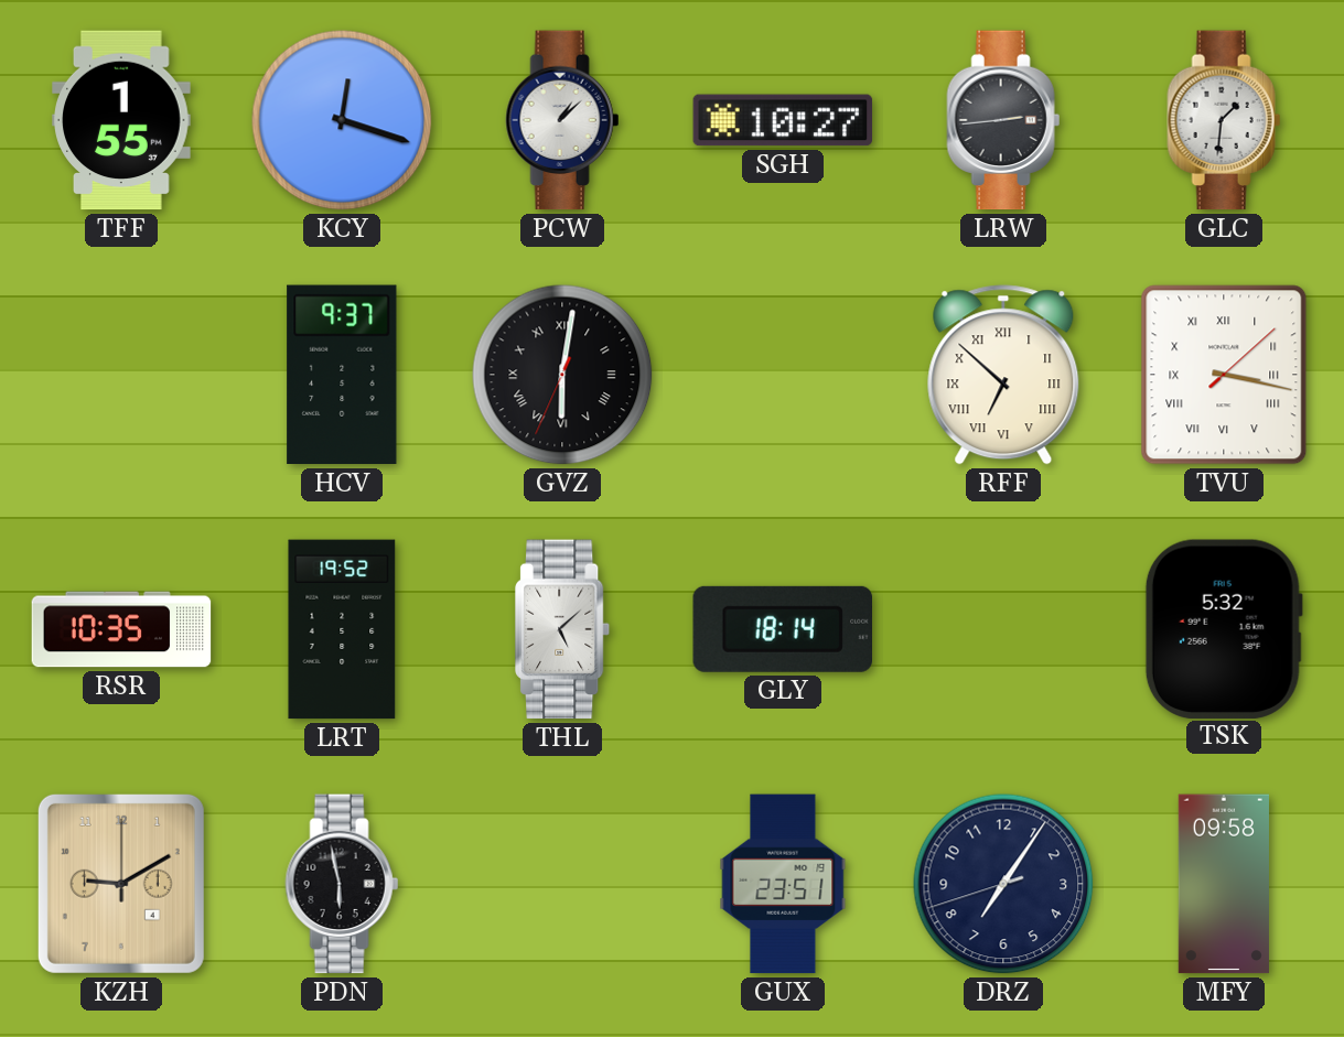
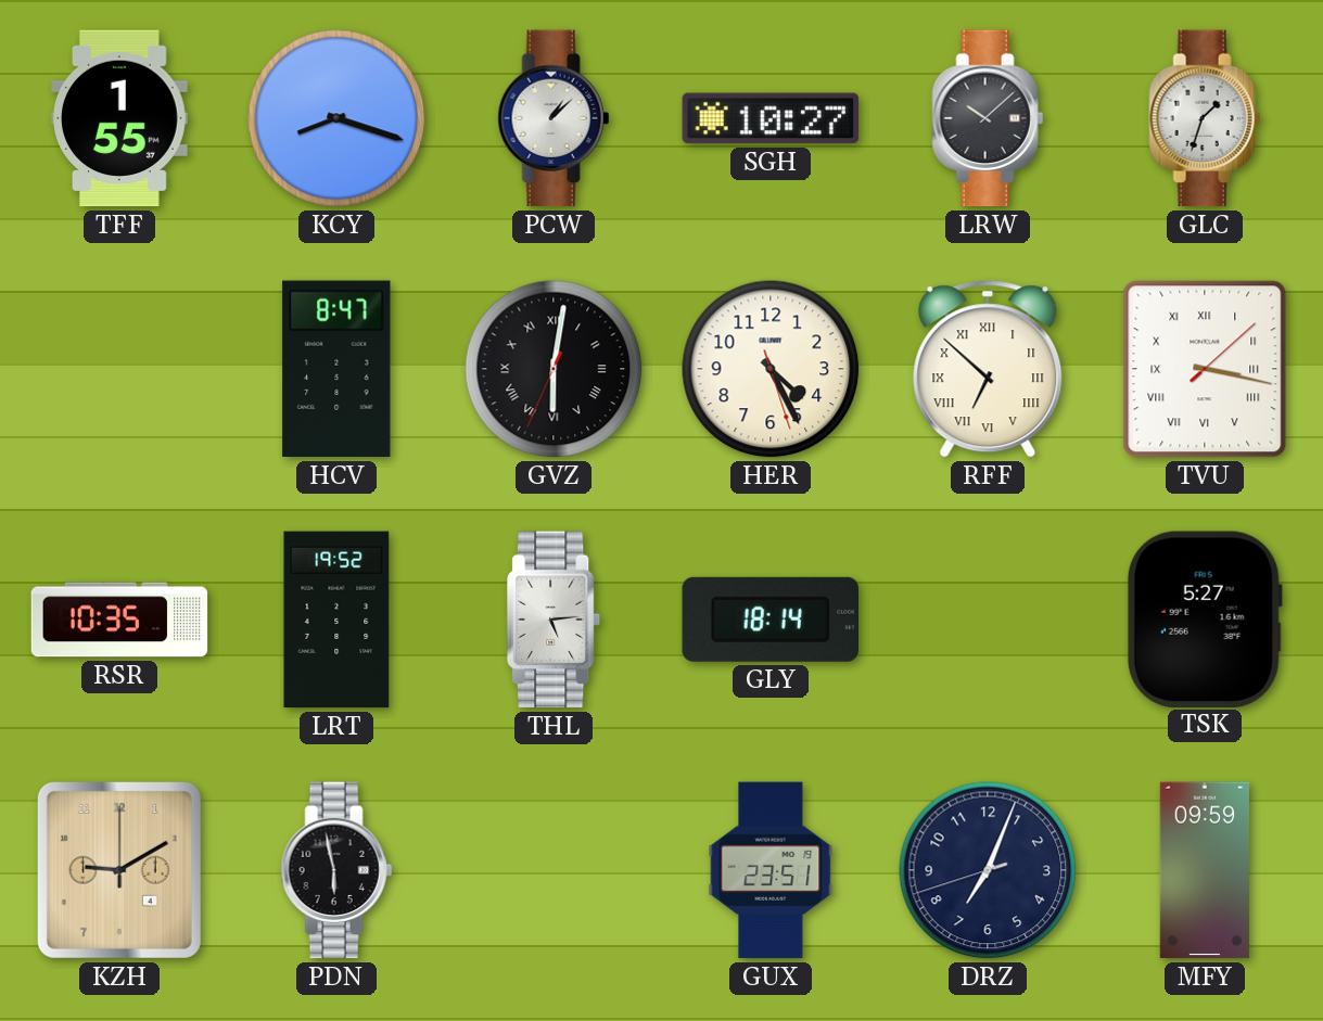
KCY: 12:18 -> 8:18
LRW: 2:44 -> 10:08
GLC: 1:31 -> 1:33
HCV: 9:37 -> 8:47
HER: none -> 4:25
THL: 5:08 -> 5:14
TSK: 5:32 -> 5:27
DRZ: 7:05 -> 7:03
MFY: 09:58 -> 09:59
